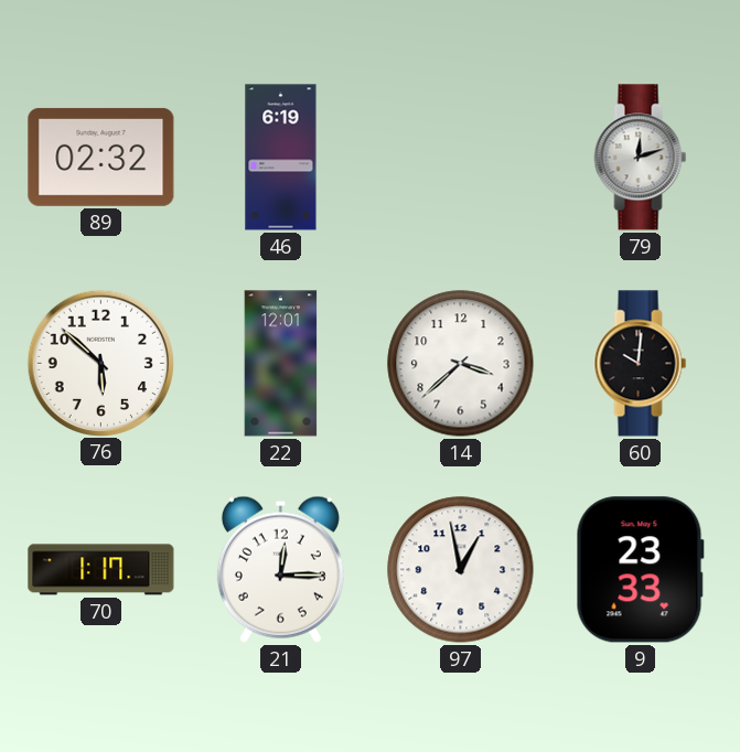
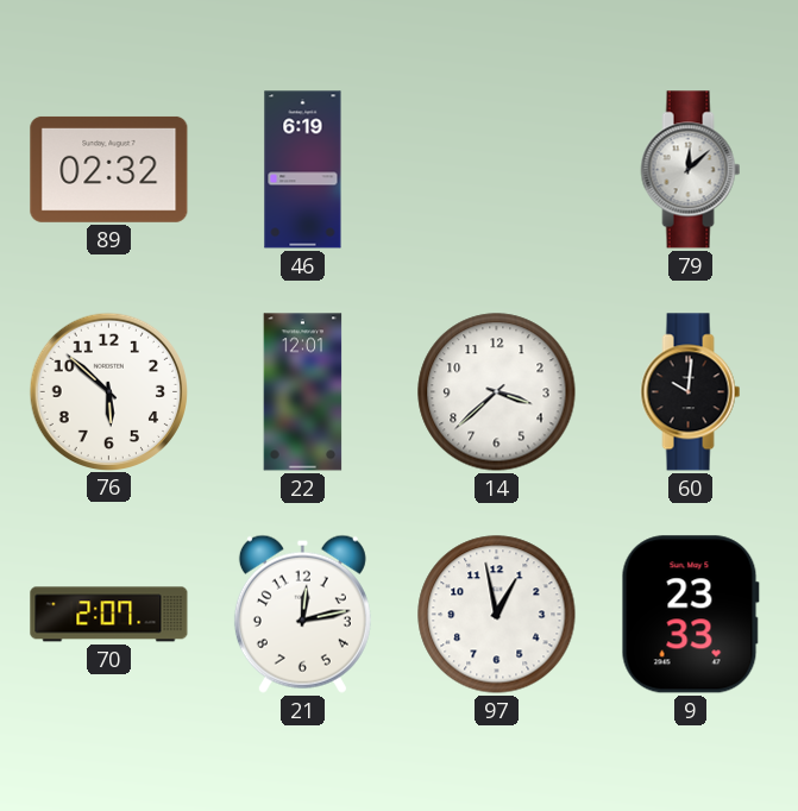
79: 12:12 -> 12:08
70: 1:17 -> 2:07
21: 12:15 -> 12:13
